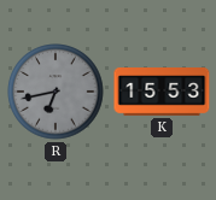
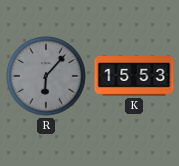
R: 6:43 -> 6:07
